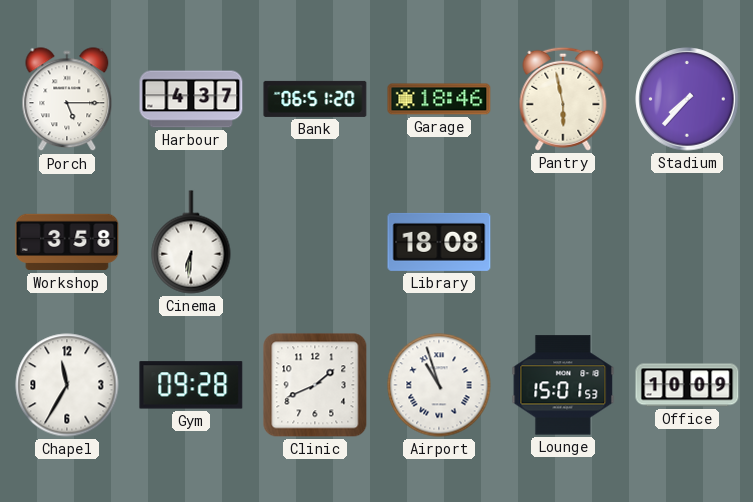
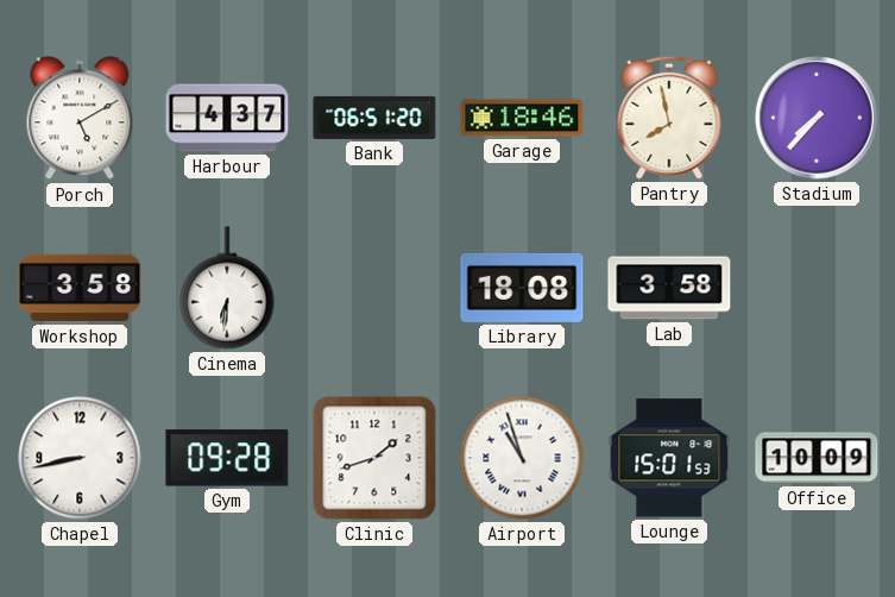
Porch: 5:15 -> 5:10
Pantry: 5:58 -> 7:58
Lab: none -> 3:58
Chapel: 11:35 -> 8:43
Clinic: 1:41 -> 1:42
